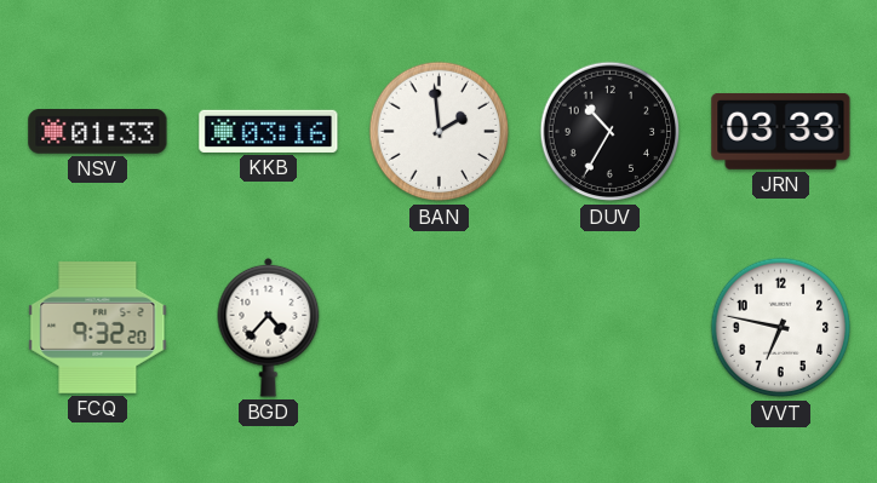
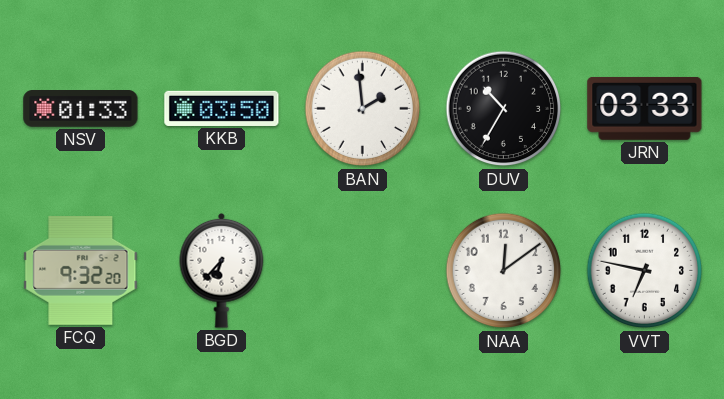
KKB: 03:16 -> 03:50
BGD: 4:37 -> 6:37
NAA: none -> 12:09
